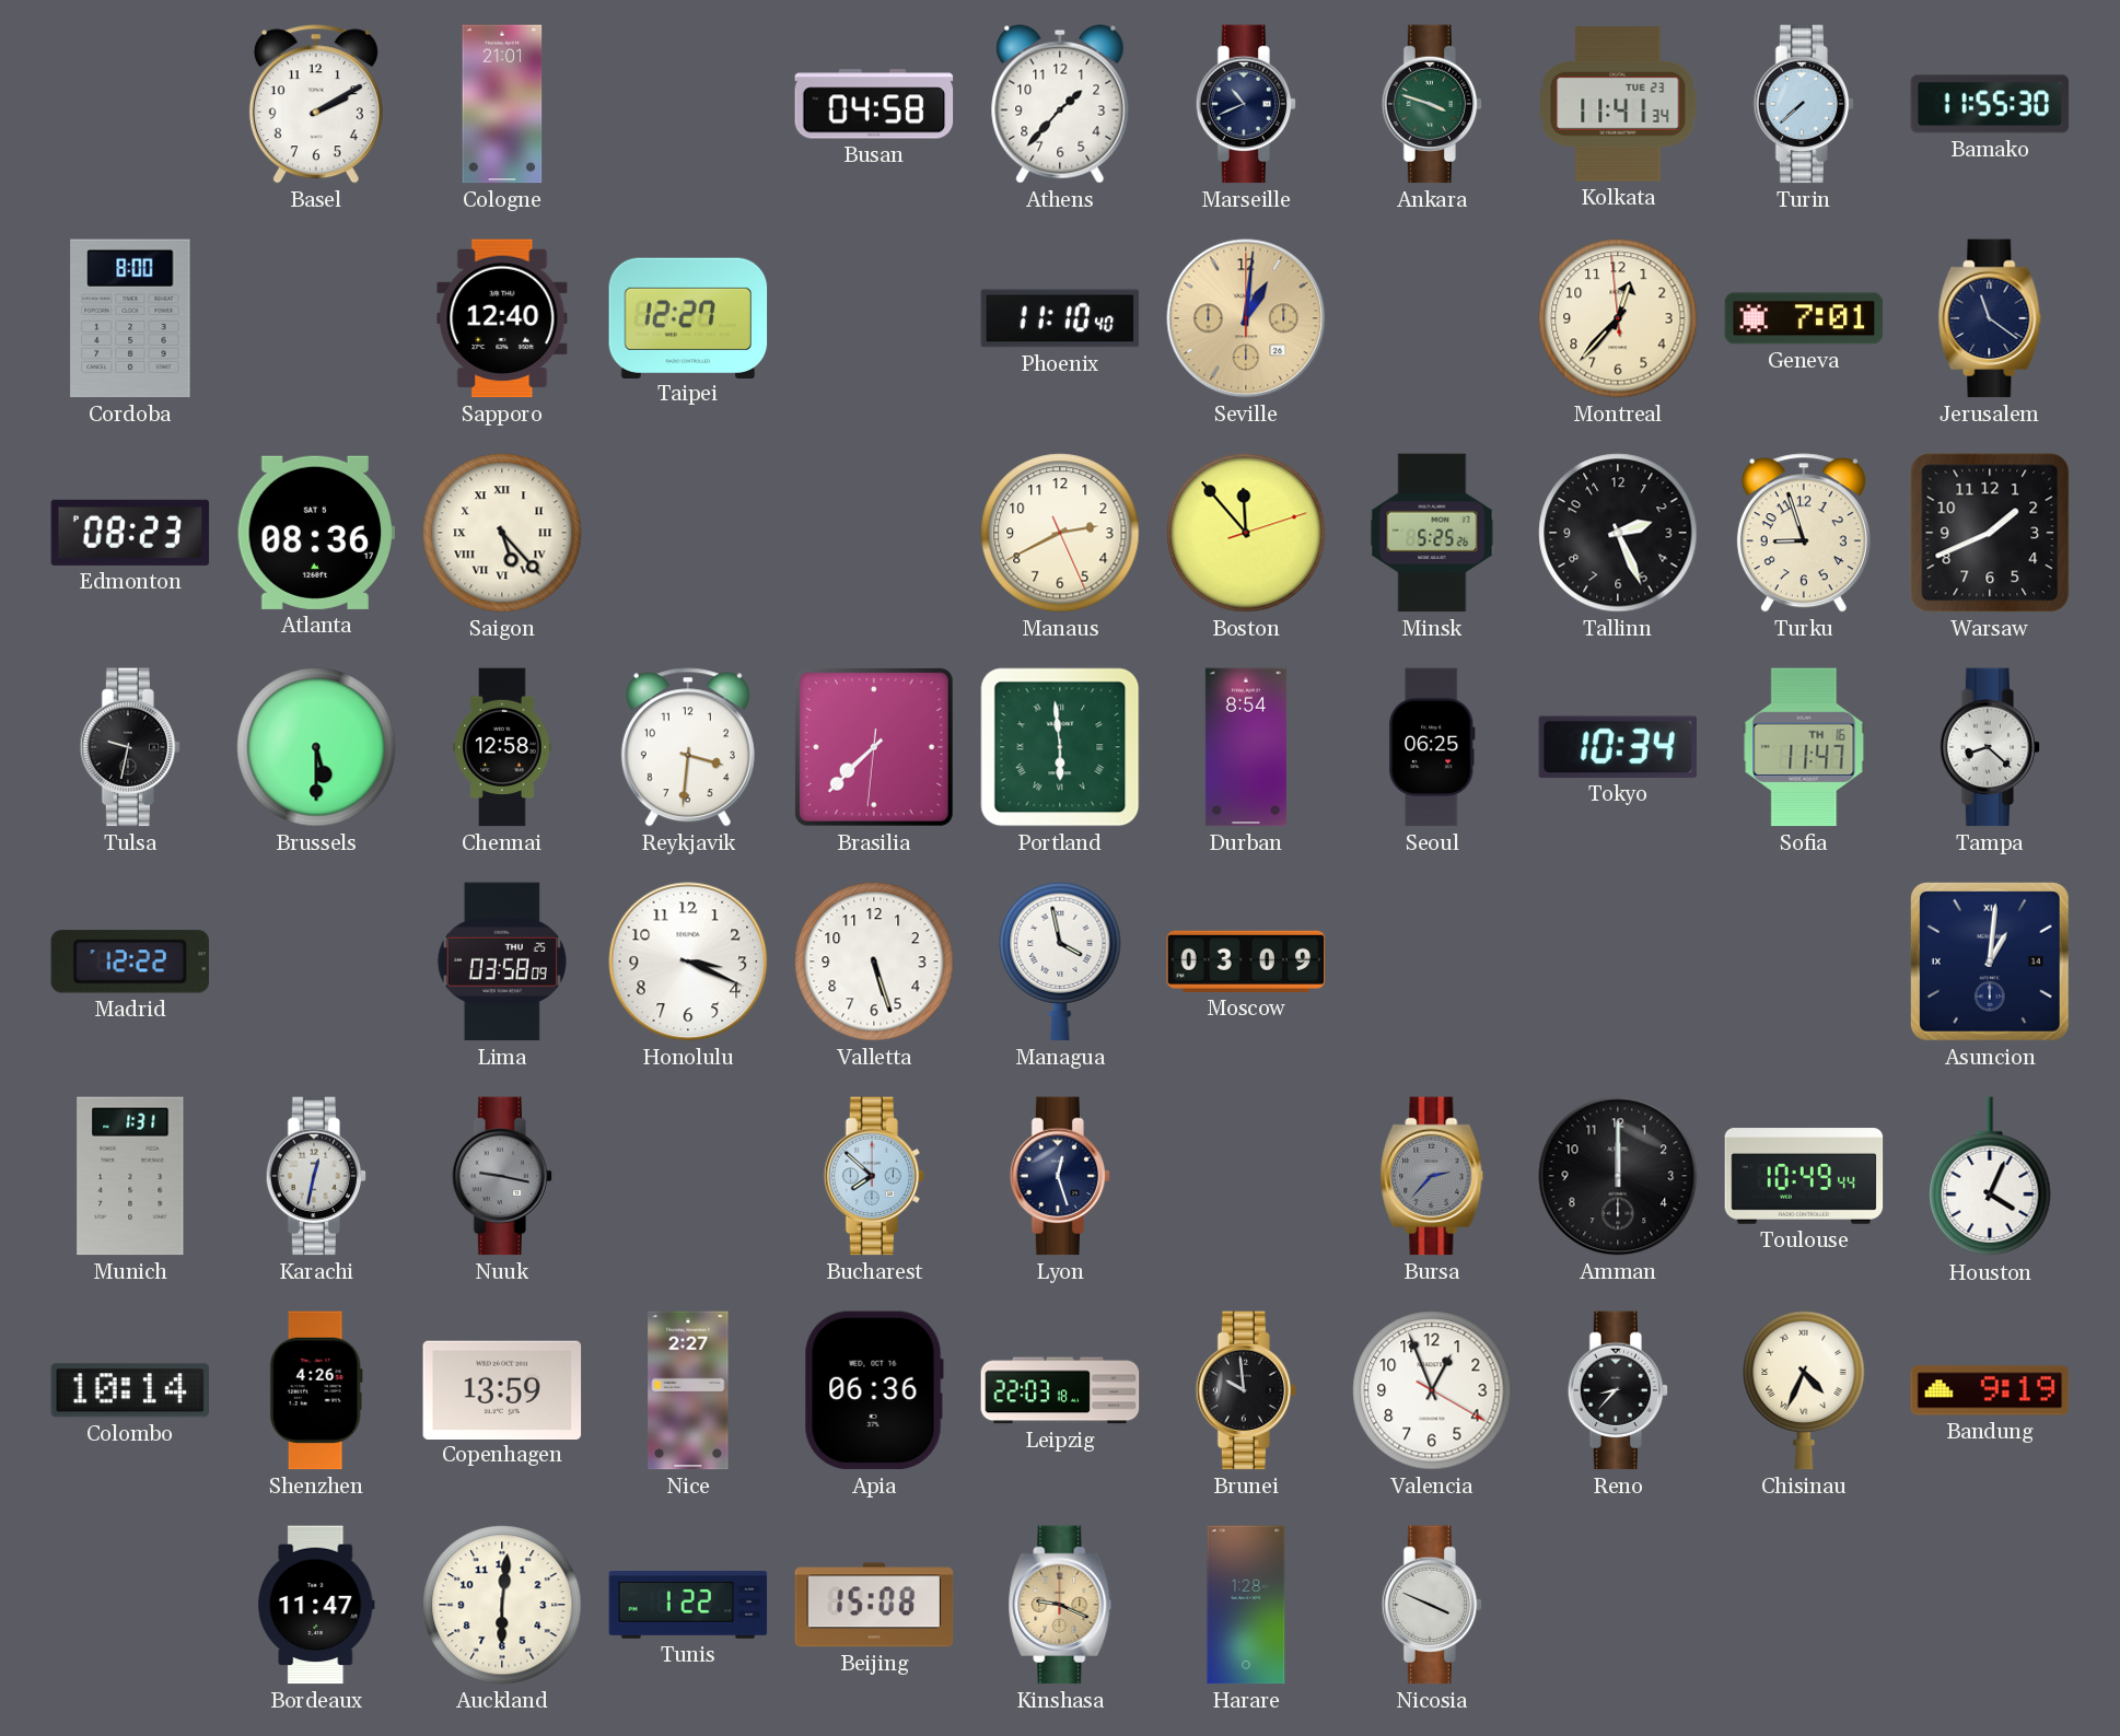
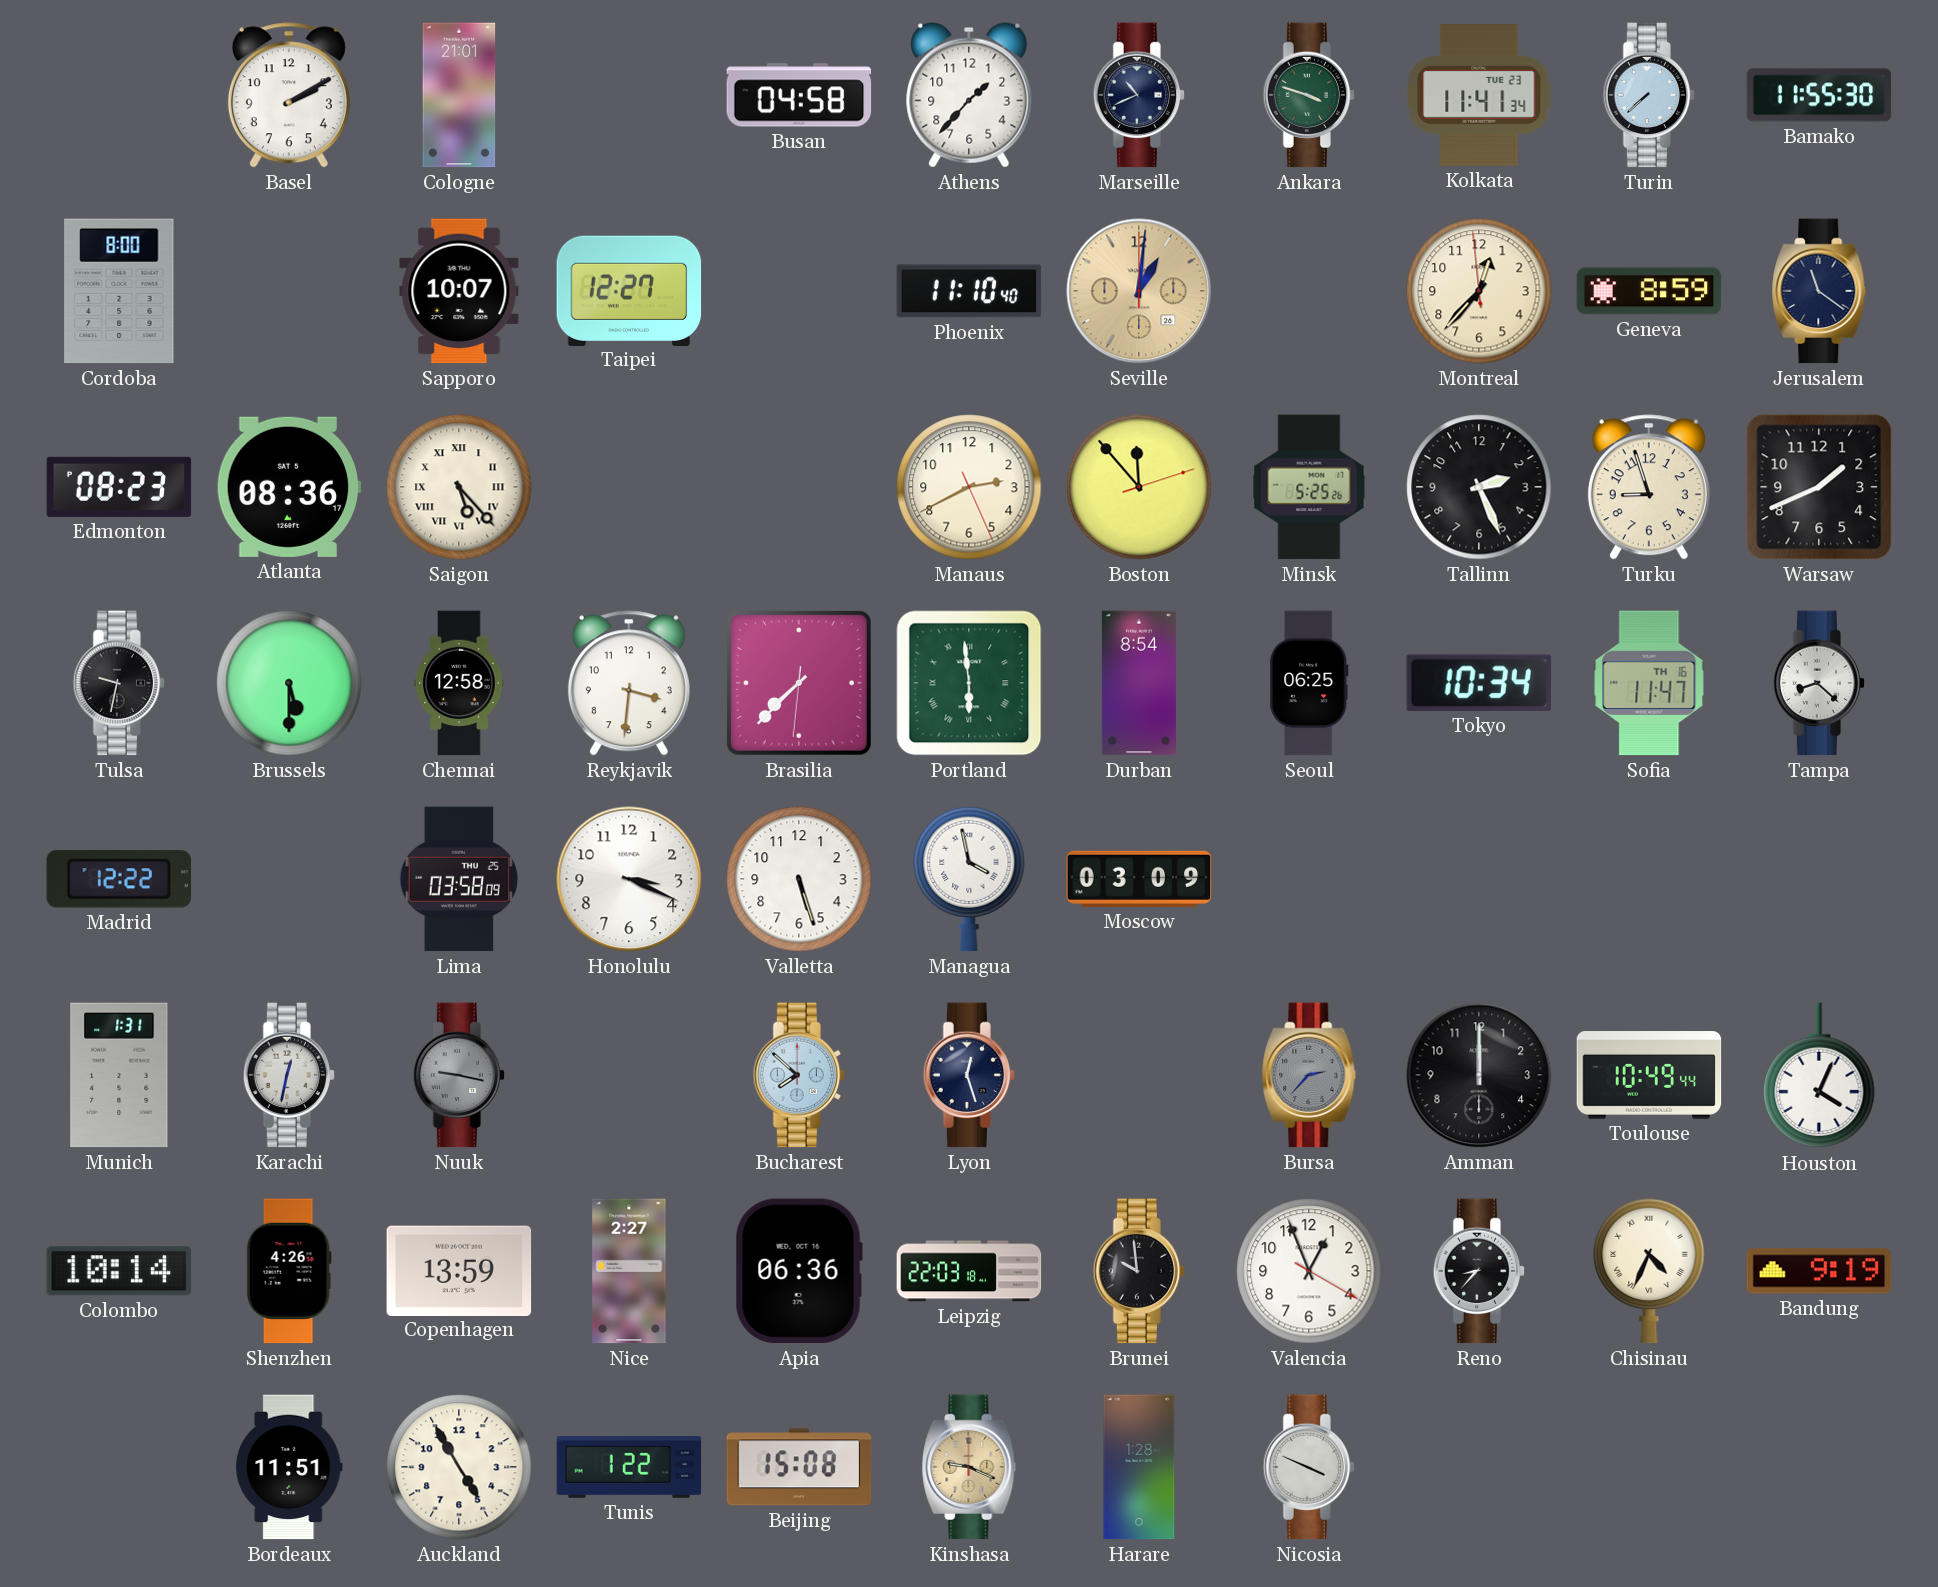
Sapporo: 12:40 -> 10:07
Geneva: 7:01 -> 8:59
Asuncion: 1:01 -> none
Bordeaux: 11:47 -> 11:51
Auckland: 6:01 -> 4:55
